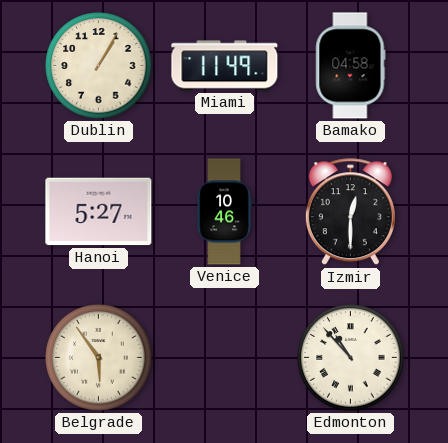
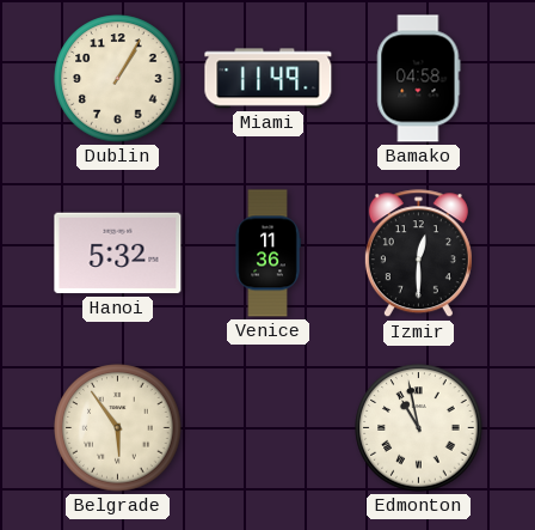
Hanoi: 5:27 -> 5:32
Venice: 10:46 -> 11:36
Edmonton: 10:53 -> 10:58
